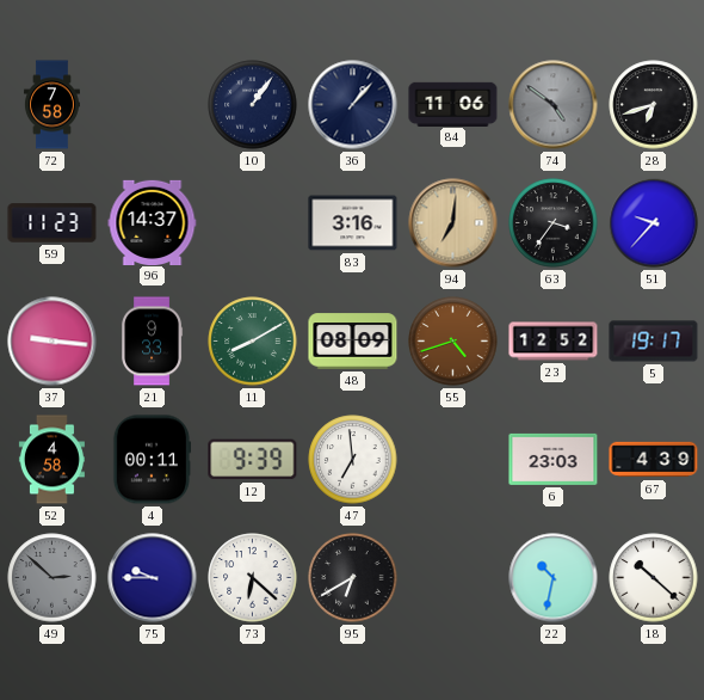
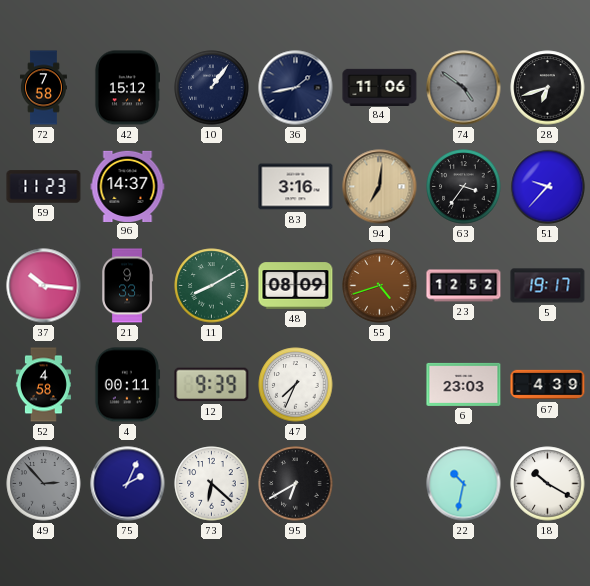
42: none -> 15:12
36: 1:07 -> 1:43
37: 9:16 -> 10:16
47: 6:59 -> 7:34
49: 2:52 -> 2:53
75: 9:45 -> 2:04
18: 10:22 -> 10:20
